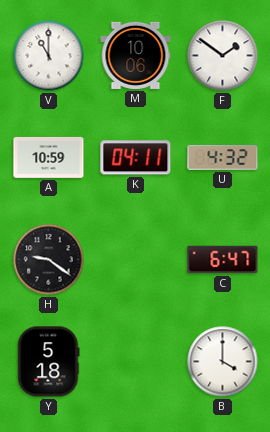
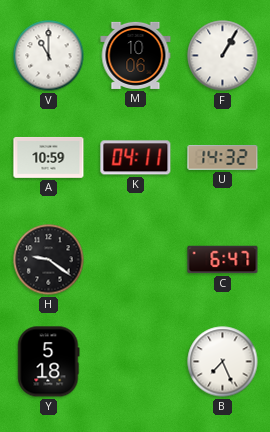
F: 1:51 -> 1:05
U: 4:32 -> 14:32
B: 4:00 -> 7:26
